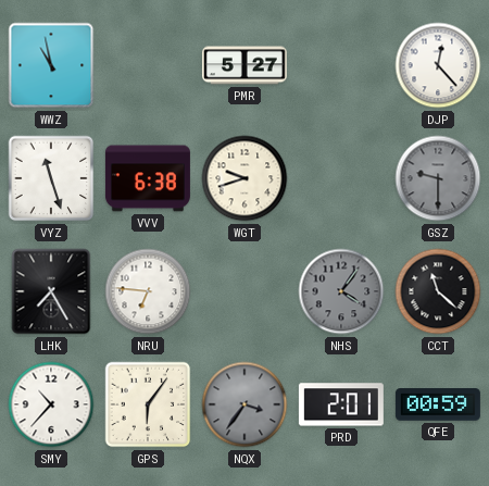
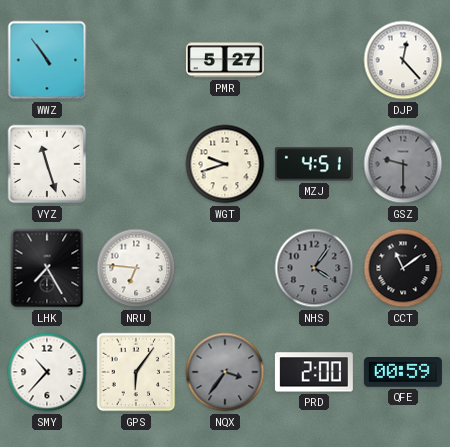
WWZ: 10:58 -> 10:54
VVV: 6:38 -> none
MZJ: none -> 4:51
CCT: 11:22 -> 11:09
PRD: 2:01 -> 2:00
